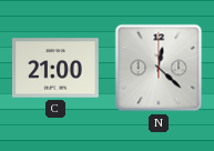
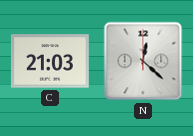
C: 21:00 -> 21:03
